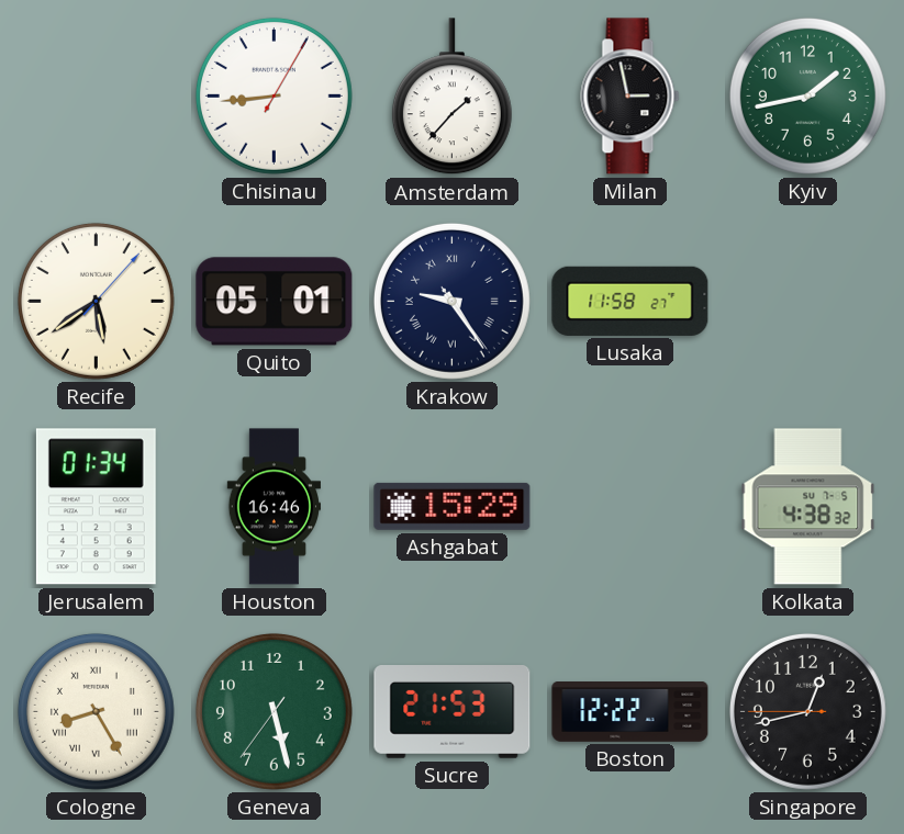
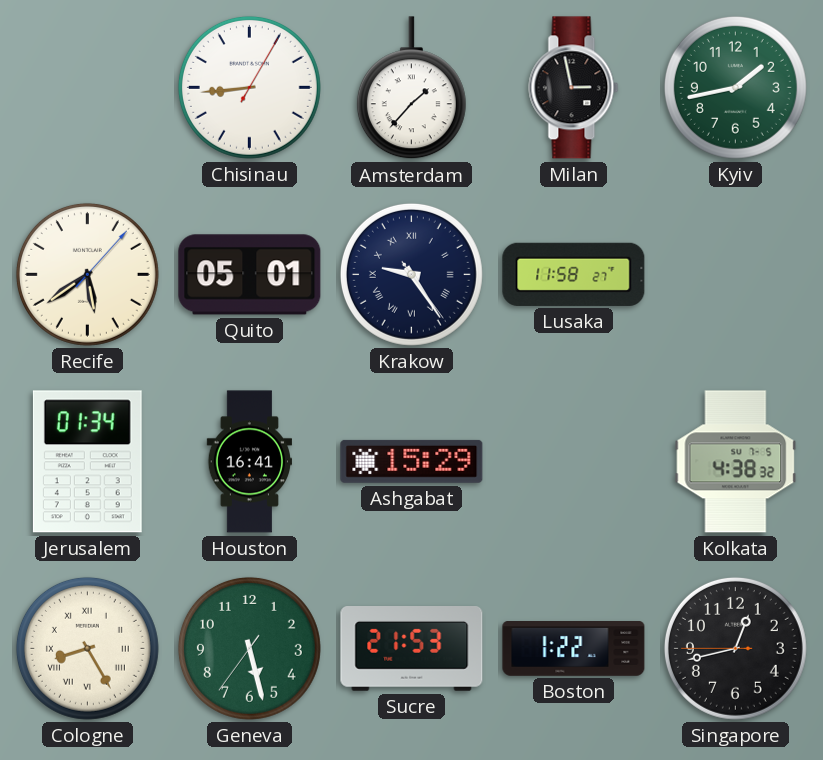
Houston: 16:46 -> 16:41
Boston: 12:22 -> 1:22
